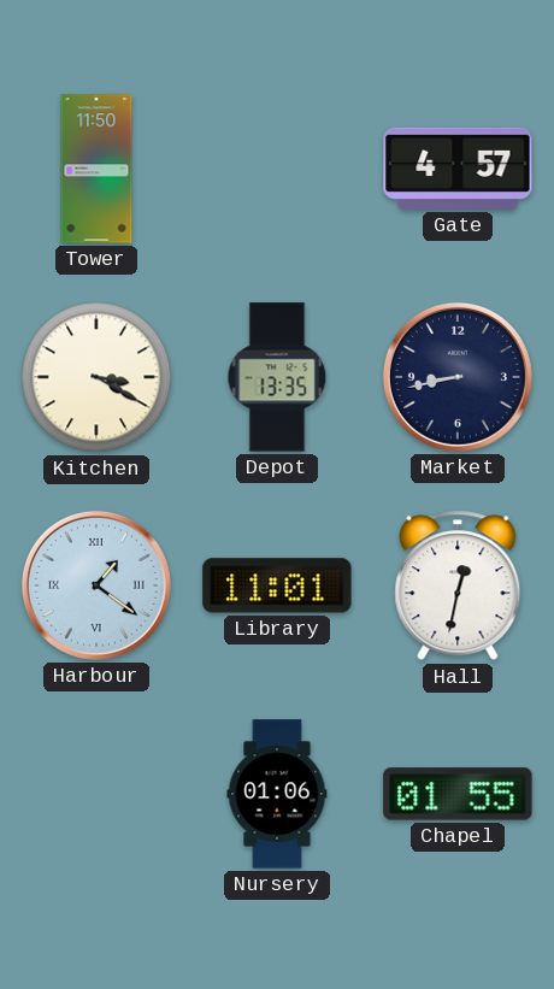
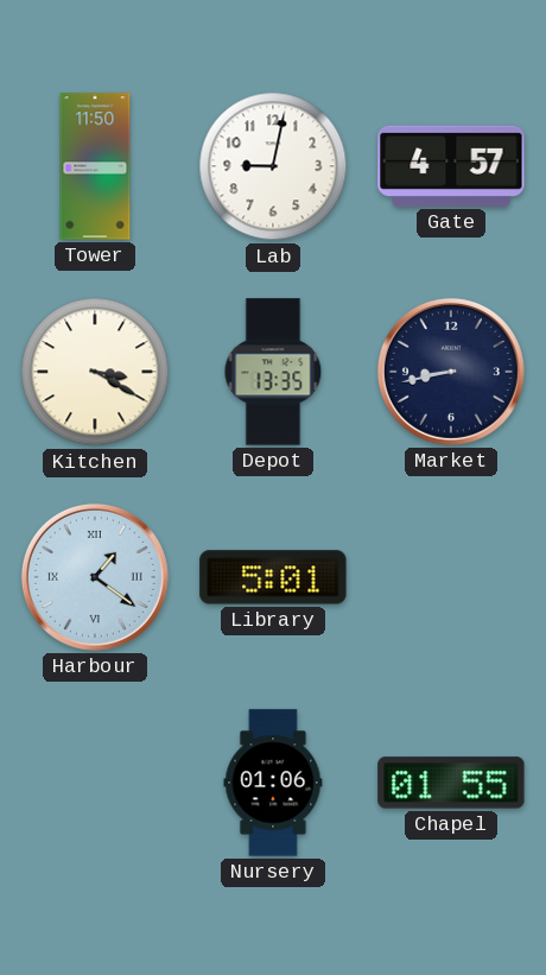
Lab: none -> 9:02
Library: 11:01 -> 5:01
Hall: 12:32 -> none
